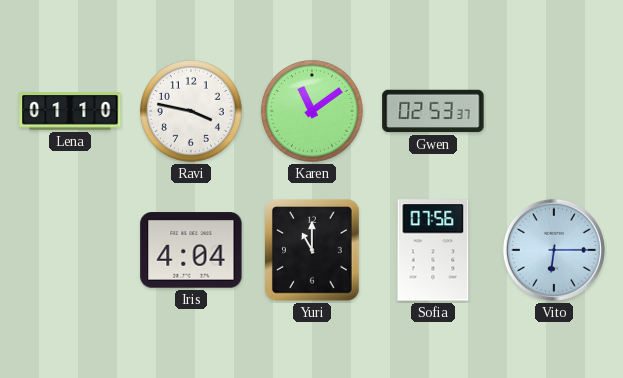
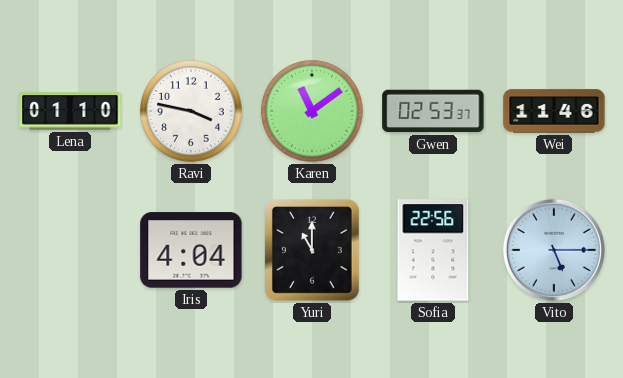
Wei: none -> 11:46
Sofia: 07:56 -> 22:56
Vito: 6:15 -> 5:15
